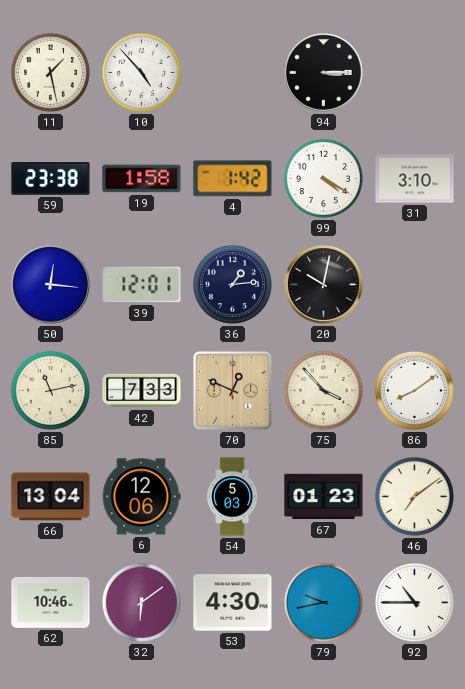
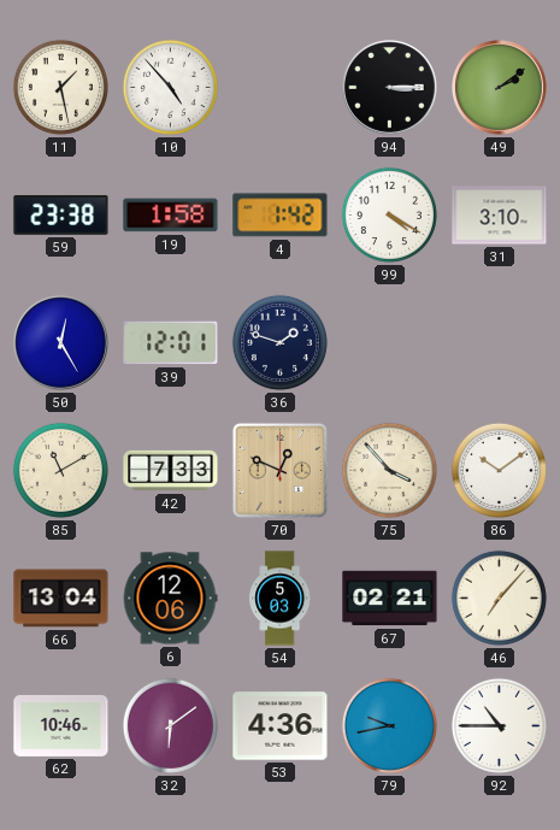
49: none -> 2:09
50: 12:16 -> 12:25
36: 1:14 -> 1:48
20: 10:02 -> none
85: 11:13 -> 11:10
86: 8:09 -> 10:09
67: 01:23 -> 02:21
46: 7:09 -> 7:07
53: 4:30 -> 4:36
